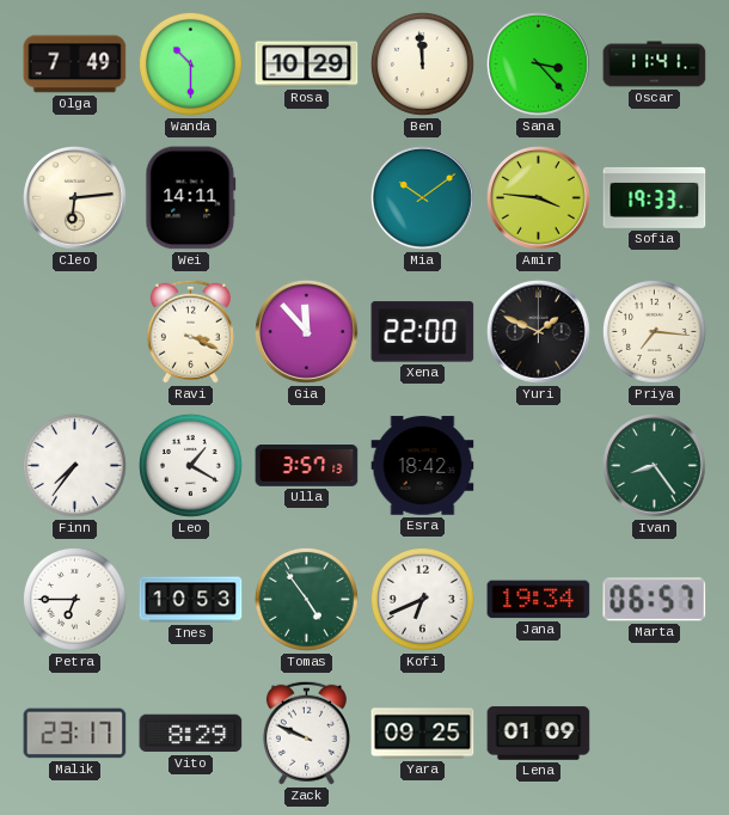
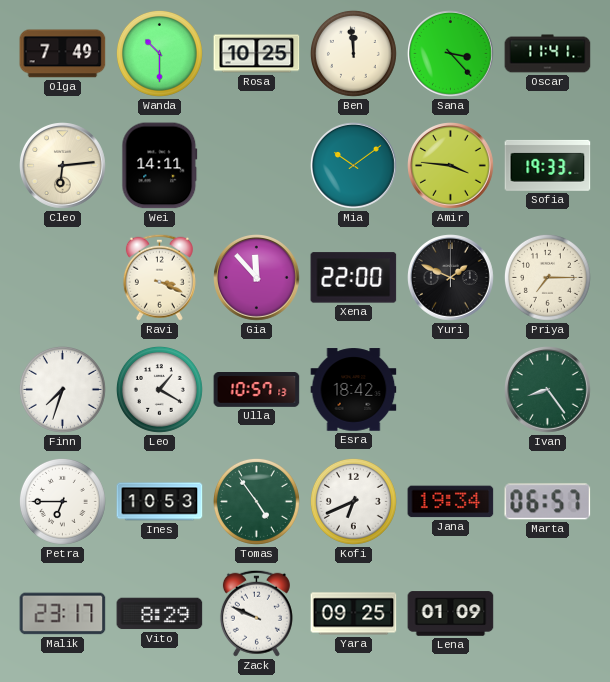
Rosa: 10:29 -> 10:25
Priya: 7:16 -> 7:15
Finn: 7:36 -> 7:33
Ulla: 3:57 -> 10:57
